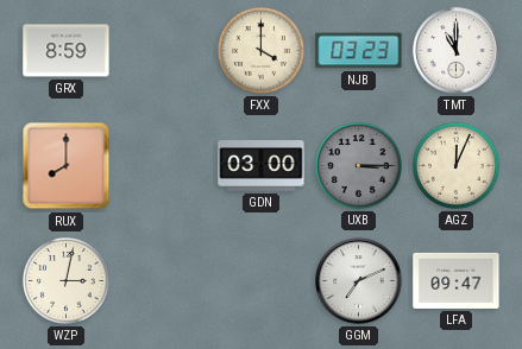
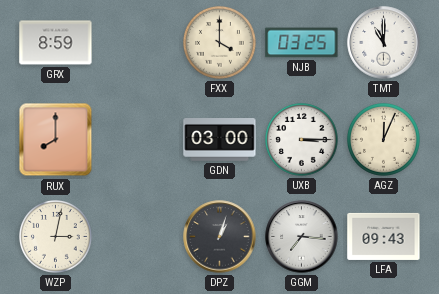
NJB: 03:23 -> 03:25
UXB dial: grey -> white
DPZ: none -> 1:03
GGM: 7:11 -> 7:16
LFA: 09:47 -> 09:43
